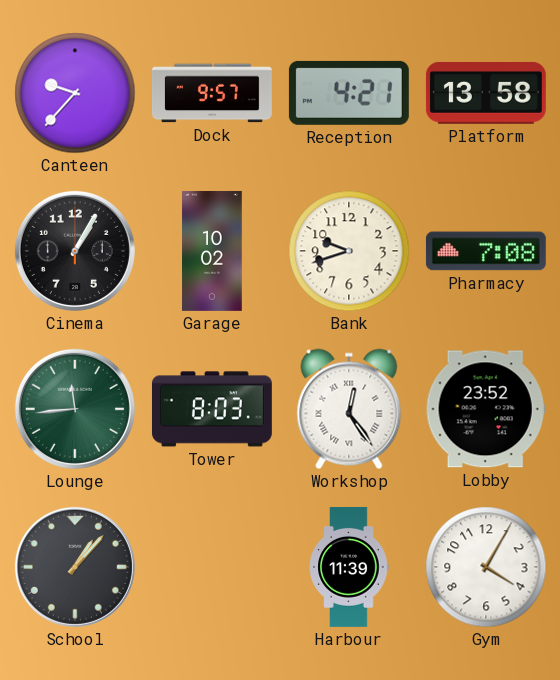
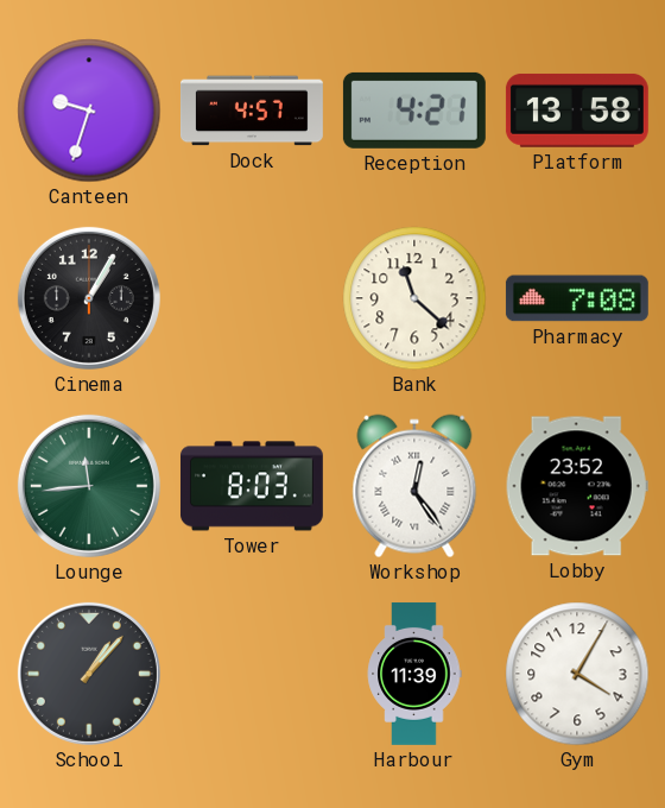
Canteen: 9:37 -> 9:33
Dock: 9:57 -> 4:57
Garage: 10:02 -> none
Bank: 9:42 -> 11:22
